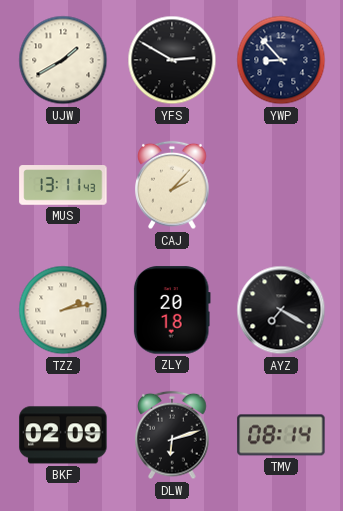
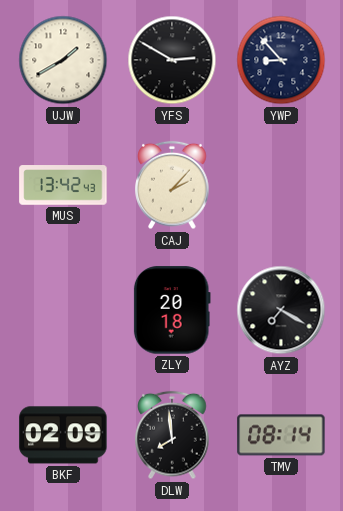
MUS: 13:11 -> 13:42
TZZ: 2:13 -> none
DLW: 6:12 -> 7:59
